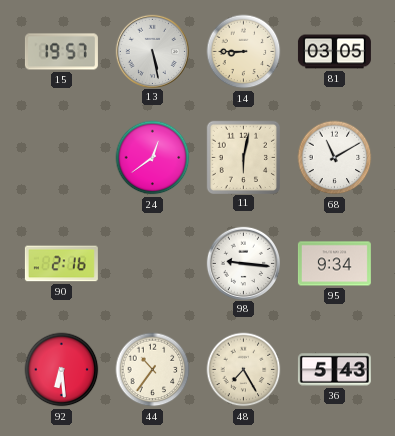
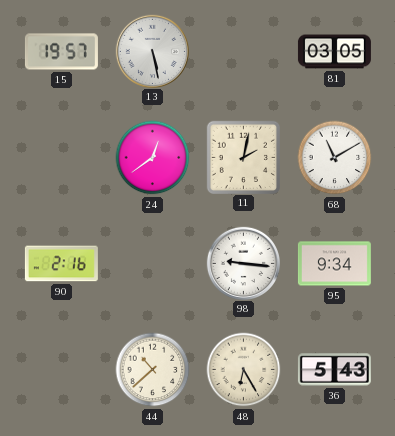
14: 8:45 -> none
11: 6:02 -> 2:02
92: 6:29 -> none
44: 10:36 -> 10:38
48: 7:25 -> 6:25
